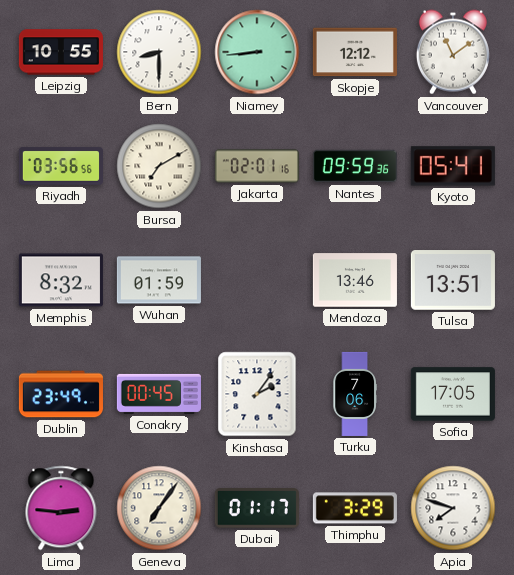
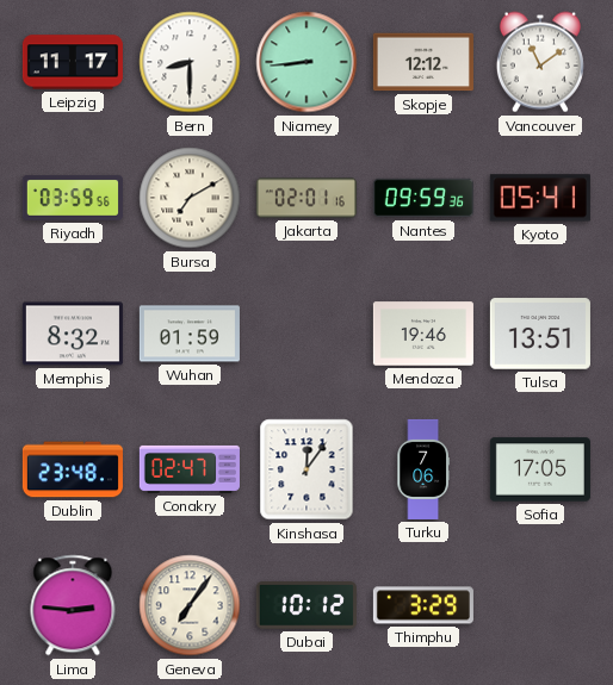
Leipzig: 10:55 -> 11:17
Riyadh: 03:56 -> 03:59
Mendoza: 13:46 -> 19:46
Dublin: 23:49 -> 23:48
Conakry: 00:45 -> 02:47
Kinshasa: 2:06 -> 12:06
Dubai: 01:17 -> 10:12
Apia: 7:48 -> none
